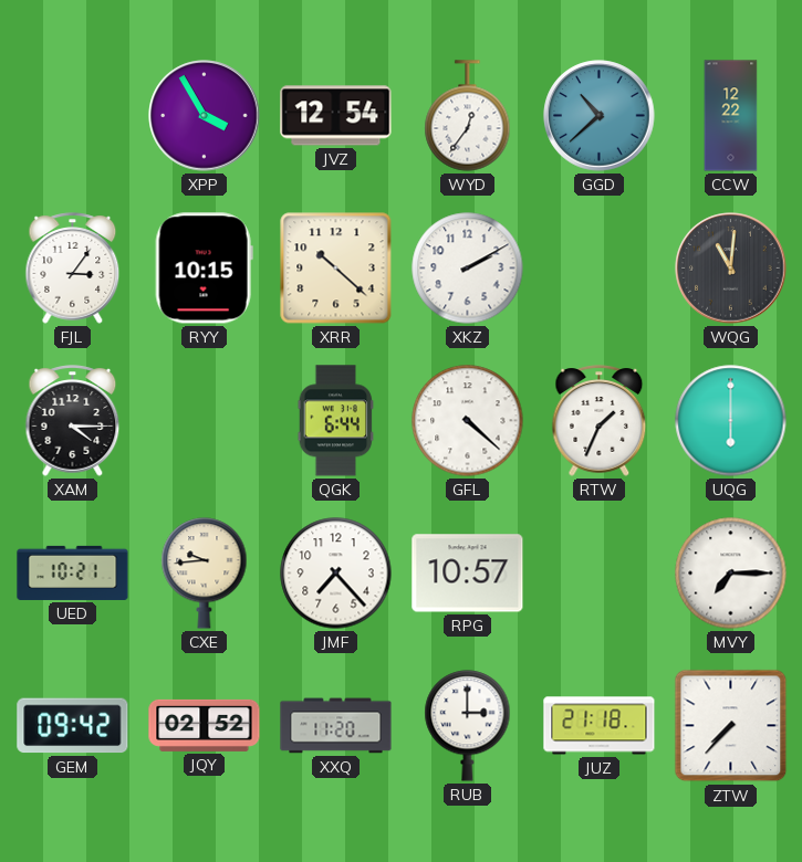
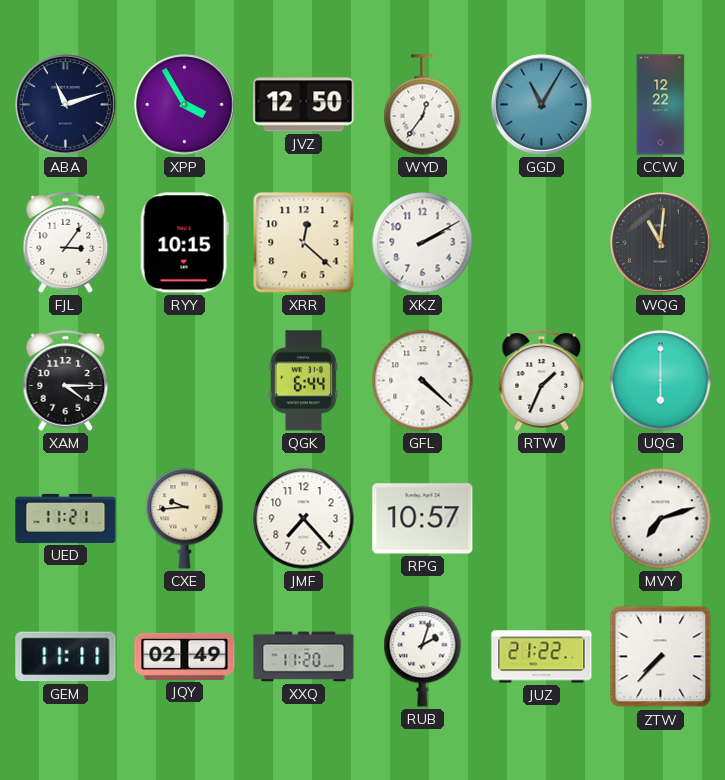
ABA: none -> 11:12
JVZ: 12:54 -> 12:50
GGD: 10:38 -> 11:05
XRR: 10:22 -> 12:22
UED: 10:21 -> 11:21
MVY: 7:15 -> 7:12
GEM: 09:42 -> 11:11
JQY: 02:52 -> 02:49
RUB: 3:00 -> 2:03
JUZ: 21:18 -> 21:22
